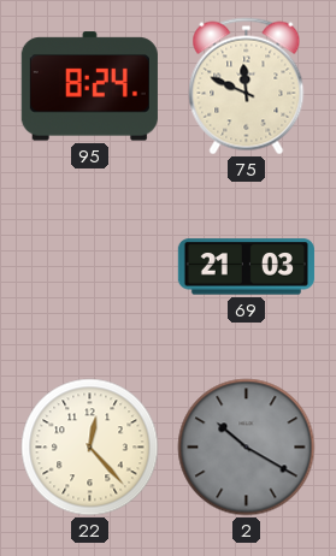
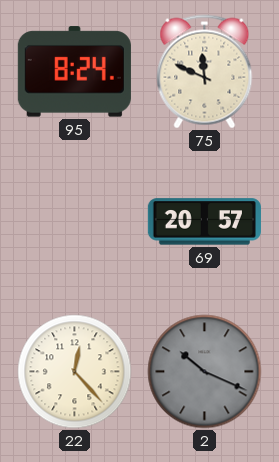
69: 21:03 -> 20:57
2: 10:20 -> 10:19
